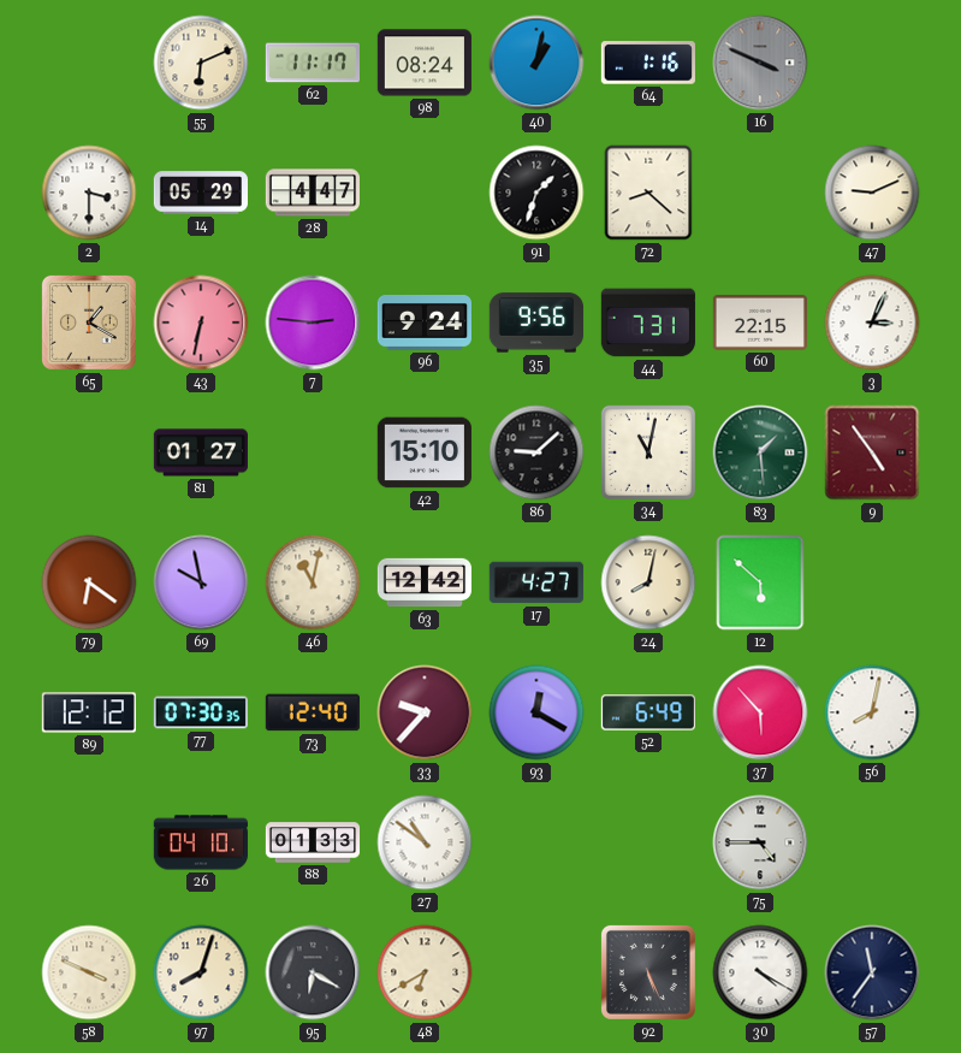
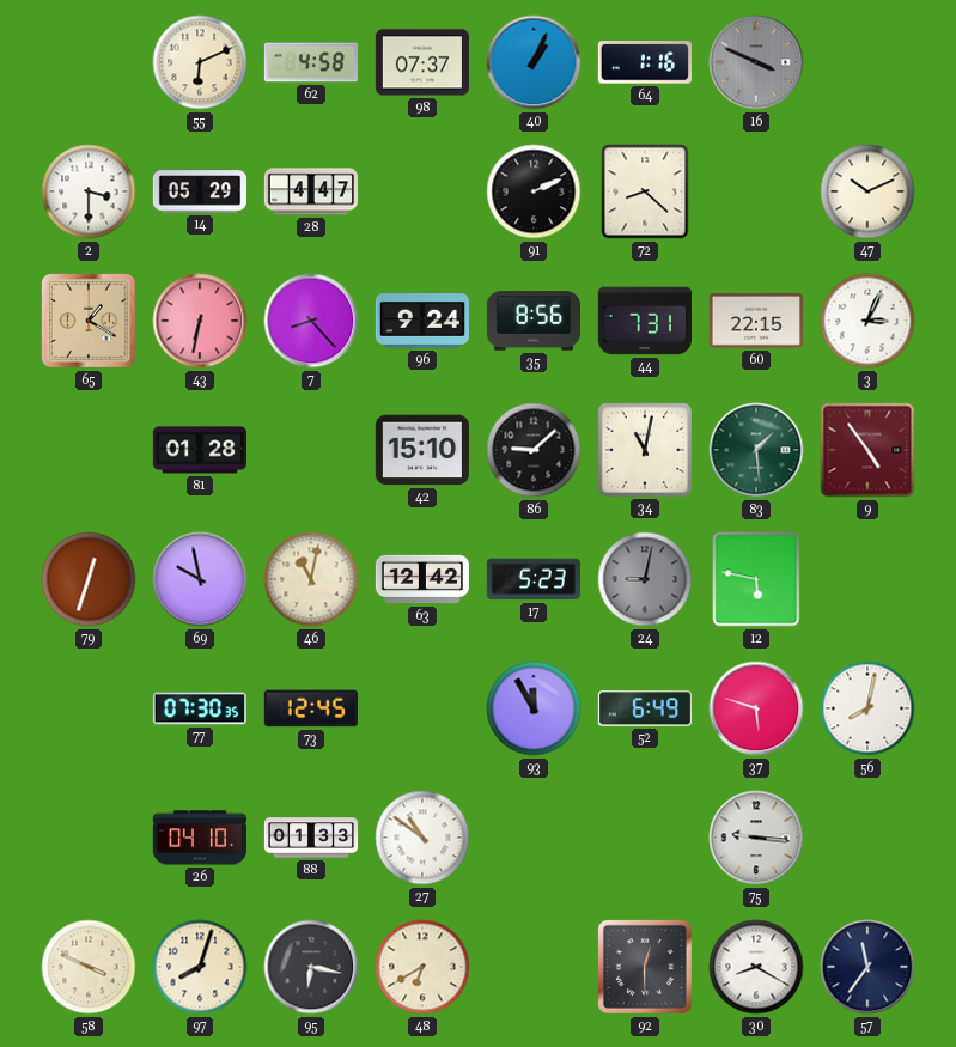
62: 11:17 -> 4:58
98: 08:24 -> 07:37
40: 1:02 -> 1:04
91: 1:33 -> 2:11
47: 9:11 -> 10:11
7: 2:46 -> 8:23
35: 9:56 -> 8:56
81: 01:27 -> 01:28
79: 6:21 -> 12:33
17: 4:27 -> 5:23
24: 8:02 -> 9:02
24 dial: cream -> grey
12: 5:52 -> 5:47
89: 12:12 -> none
73: 12:40 -> 12:45
33: 9:37 -> none
93: 12:20 -> 11:55
37: 5:53 -> 5:48
75: 4:45 -> 9:16
95: 6:20 -> 6:17
92: 5:26 -> 12:30
30: 4:20 -> 8:20
